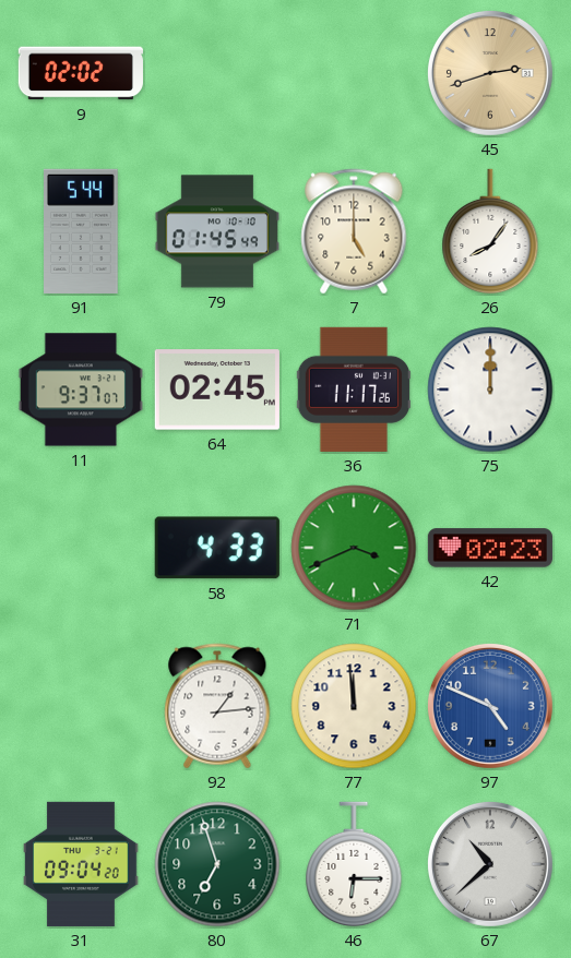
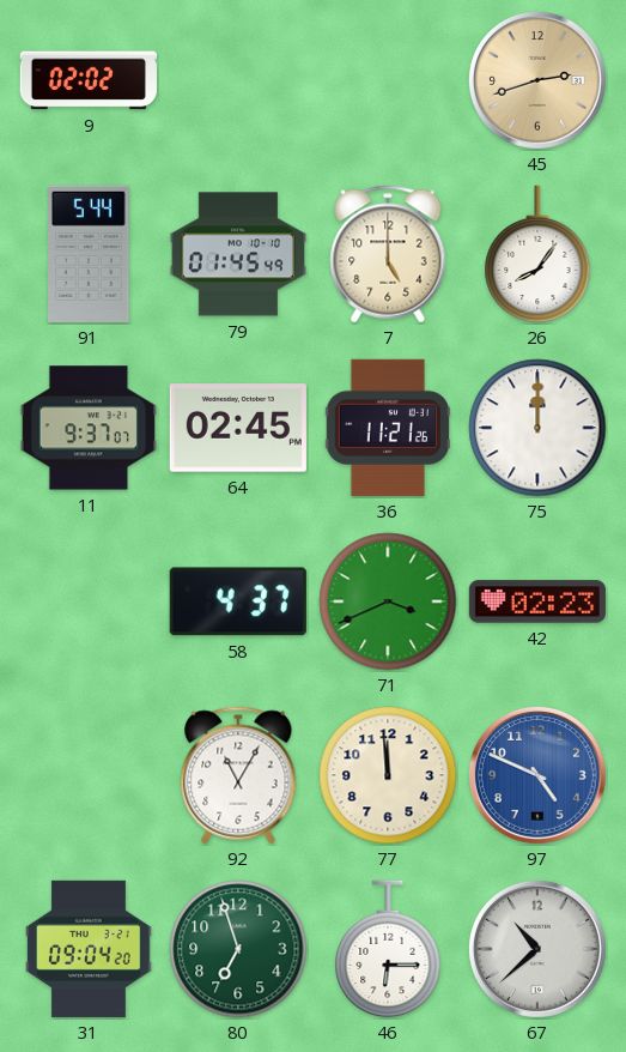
36: 11:17 -> 11:21
58: 4:33 -> 4:37
92: 1:14 -> 11:05
